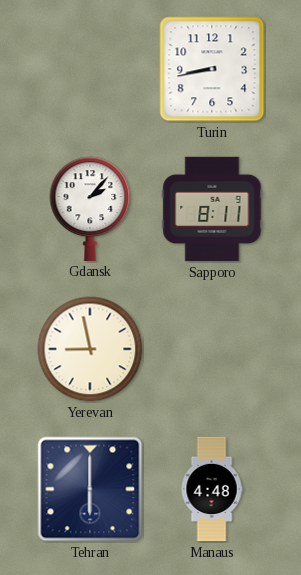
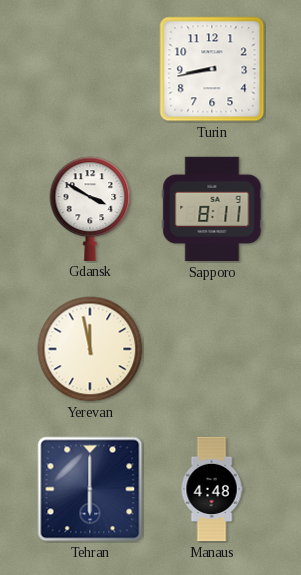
Gdansk: 2:07 -> 3:50
Yerevan: 8:58 -> 11:58
